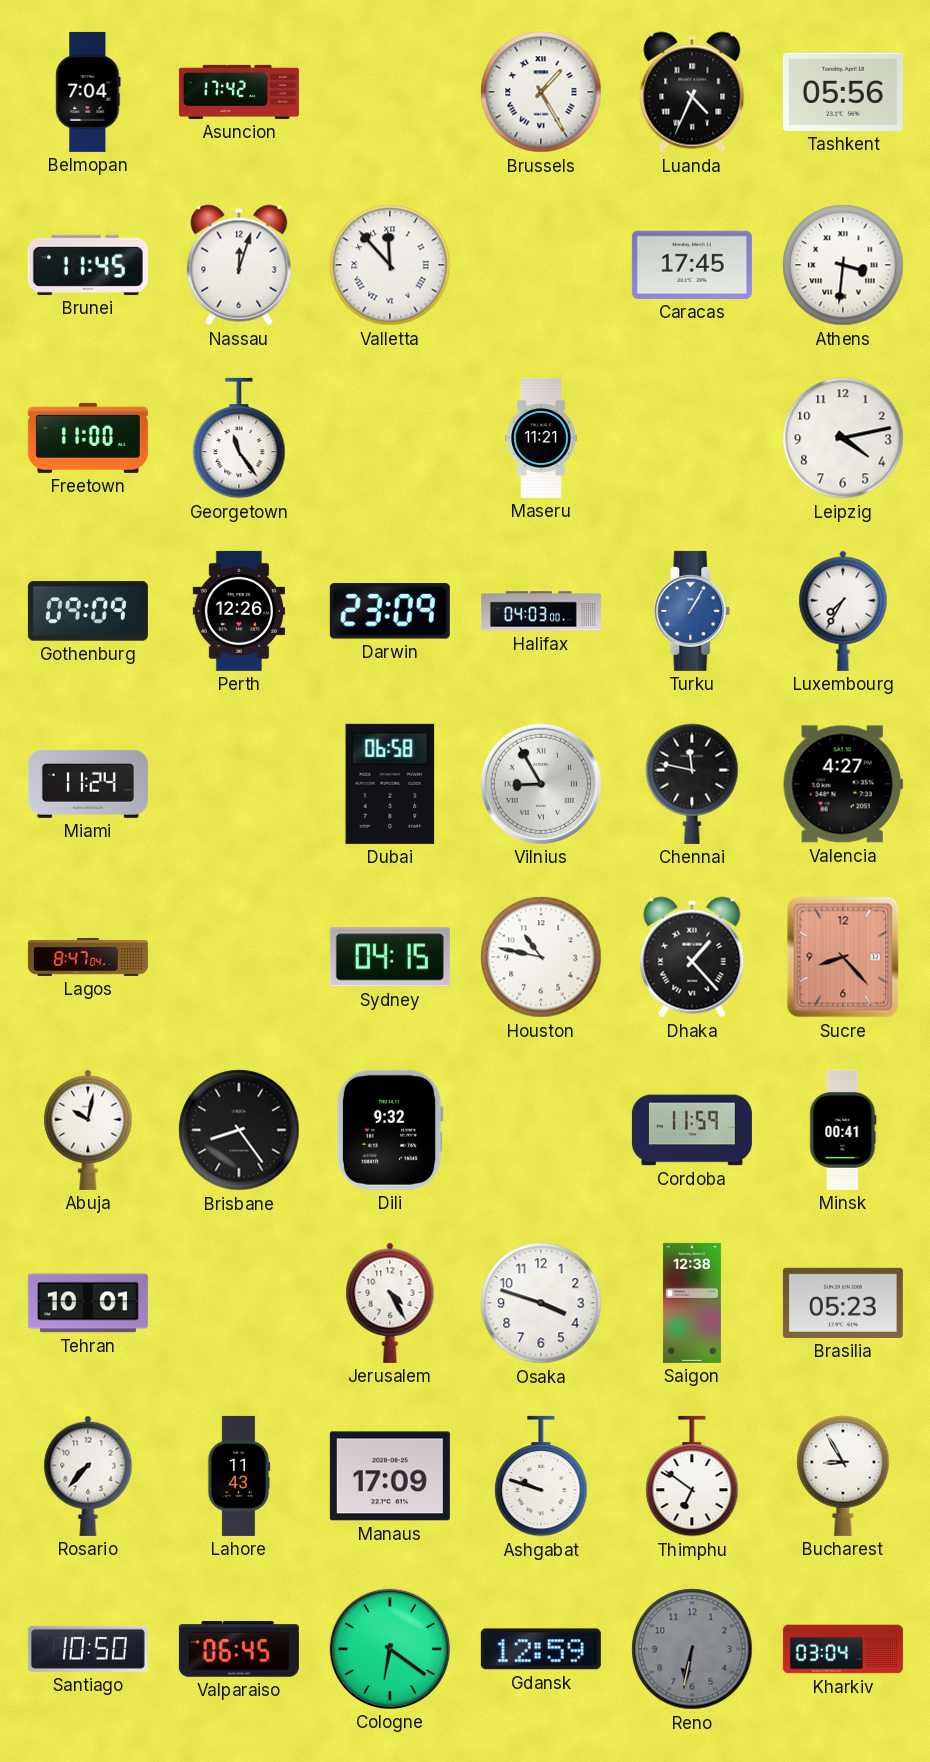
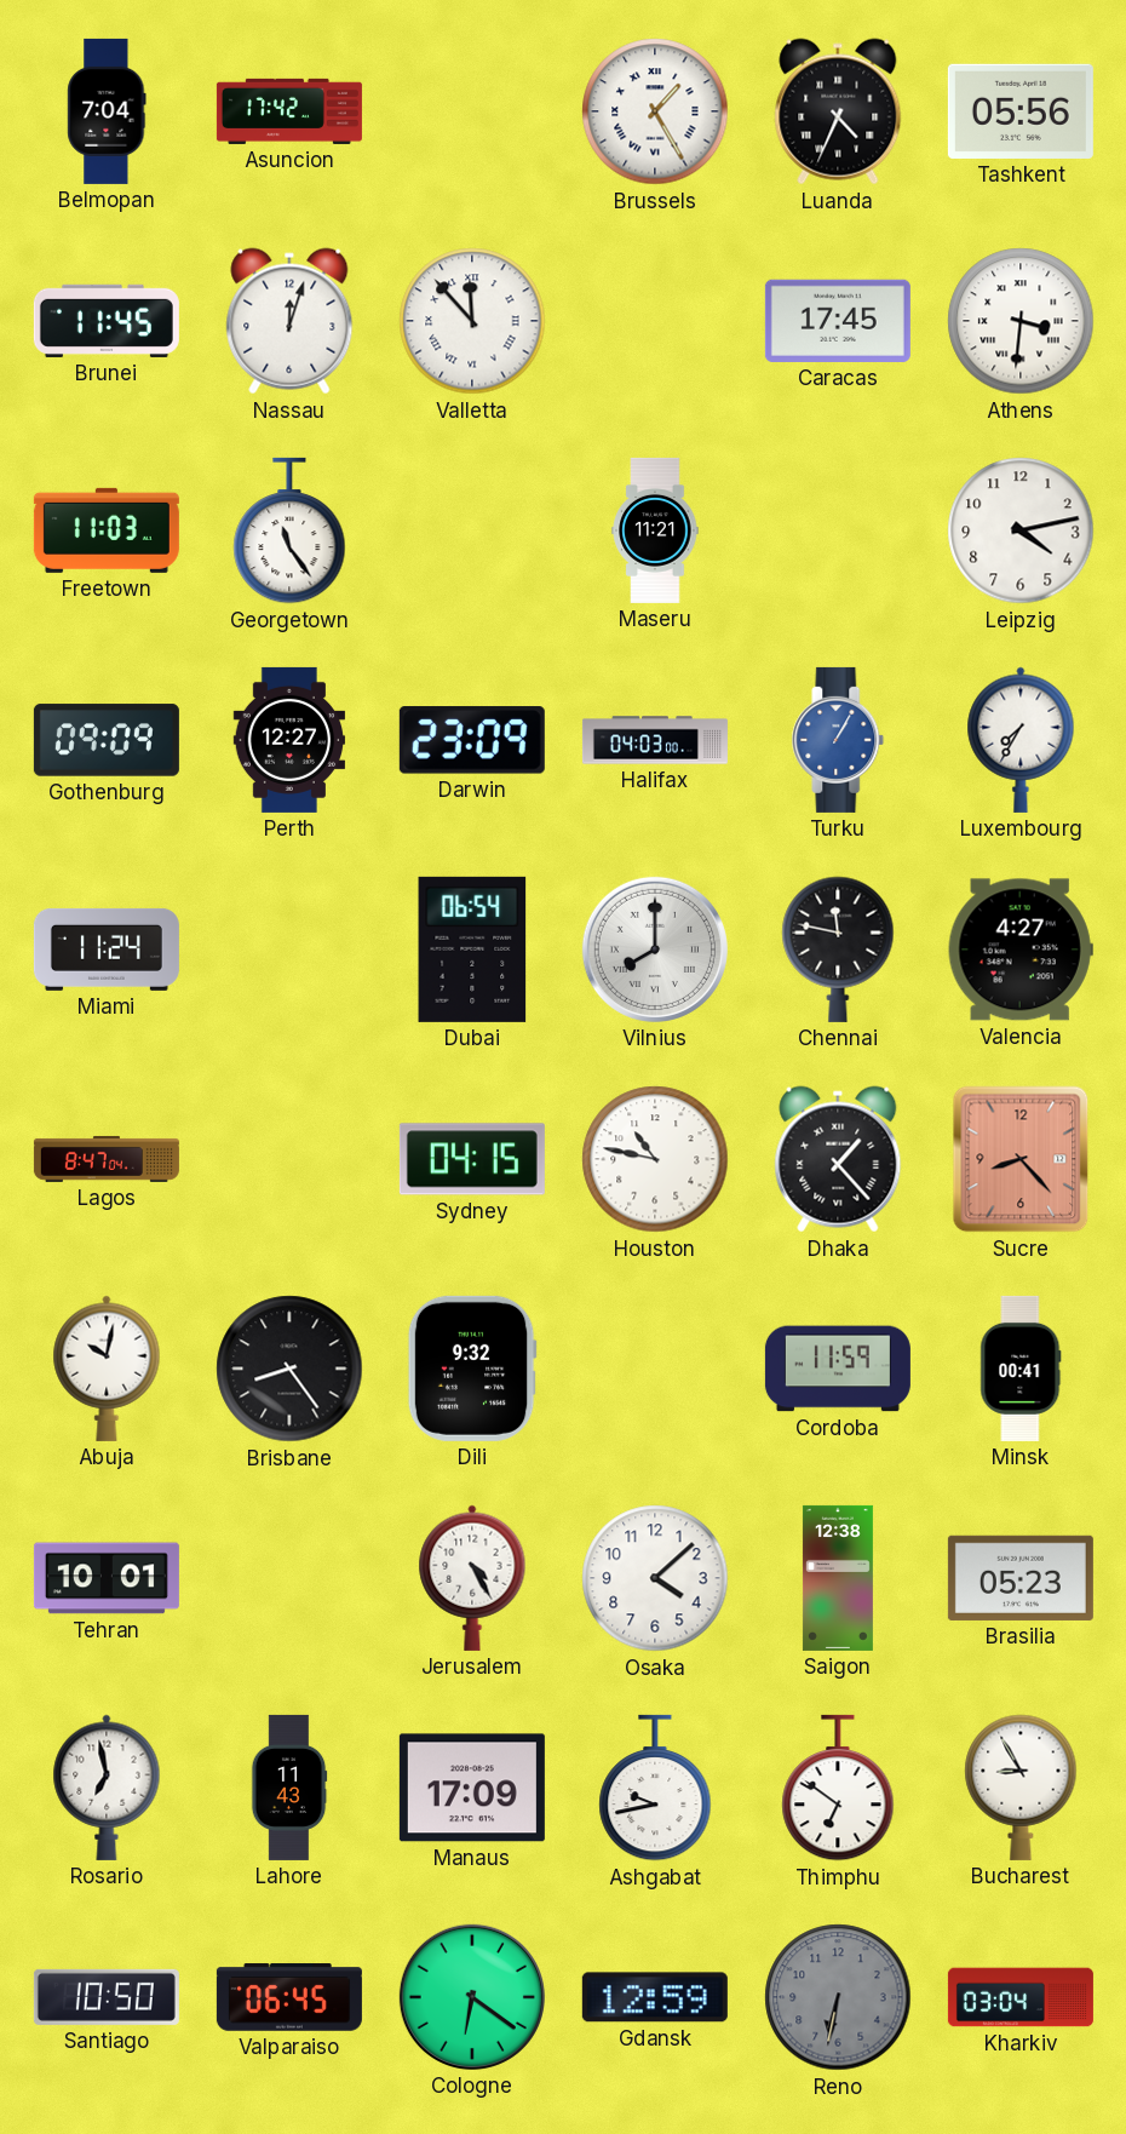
Freetown: 11:00 -> 11:03
Perth: 12:26 -> 12:27
Dubai: 06:58 -> 06:54
Vilnius: 8:55 -> 8:00
Osaka: 3:48 -> 4:08
Rosario: 7:37 -> 6:58
Ashgabat: 9:48 -> 9:43
